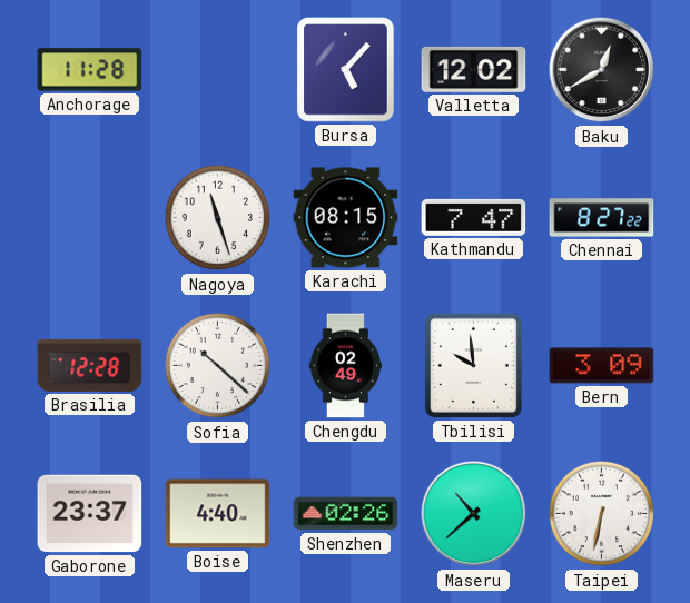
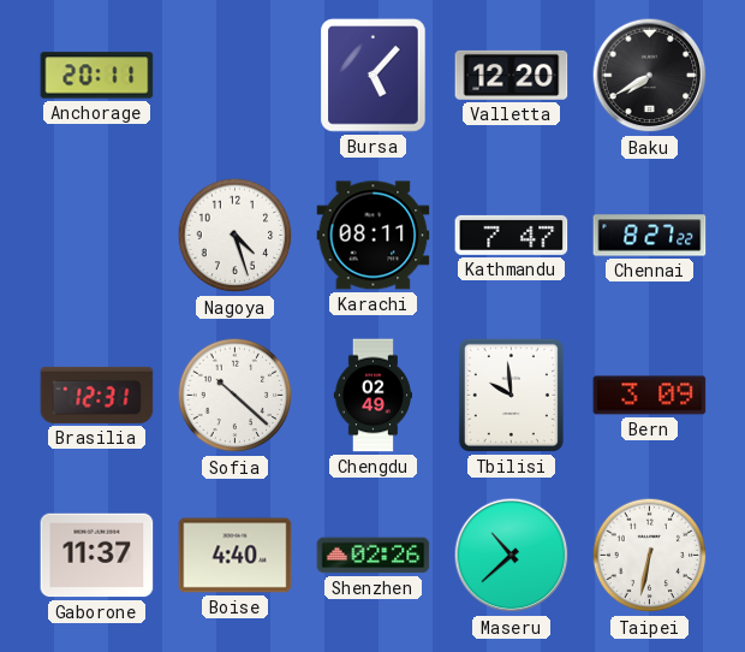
Anchorage: 11:28 -> 20:11
Valletta: 12:02 -> 12:20
Baku: 12:40 -> 7:40
Nagoya: 11:27 -> 4:27
Karachi: 08:15 -> 08:11
Brasilia: 12:28 -> 12:31
Gaborone: 23:37 -> 11:37
